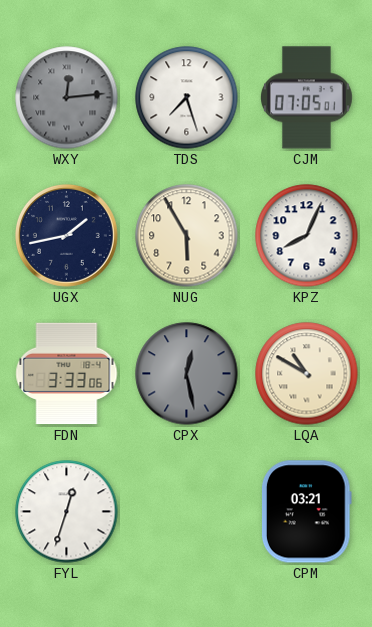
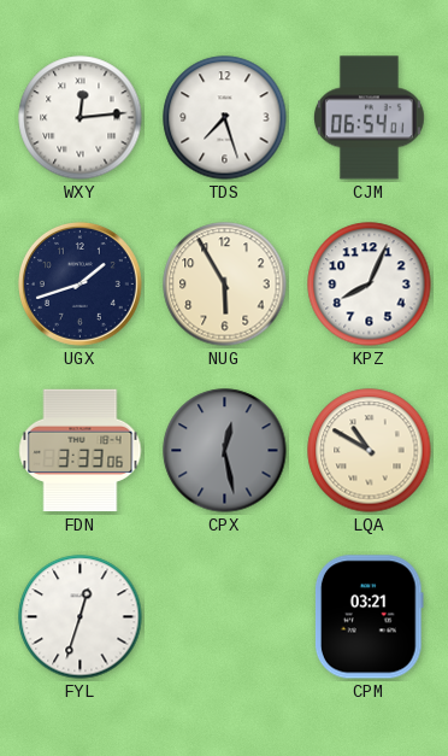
WXY dial: grey -> white
CJM: 07:05 -> 06:54
UGX: 1:43 -> 1:42
